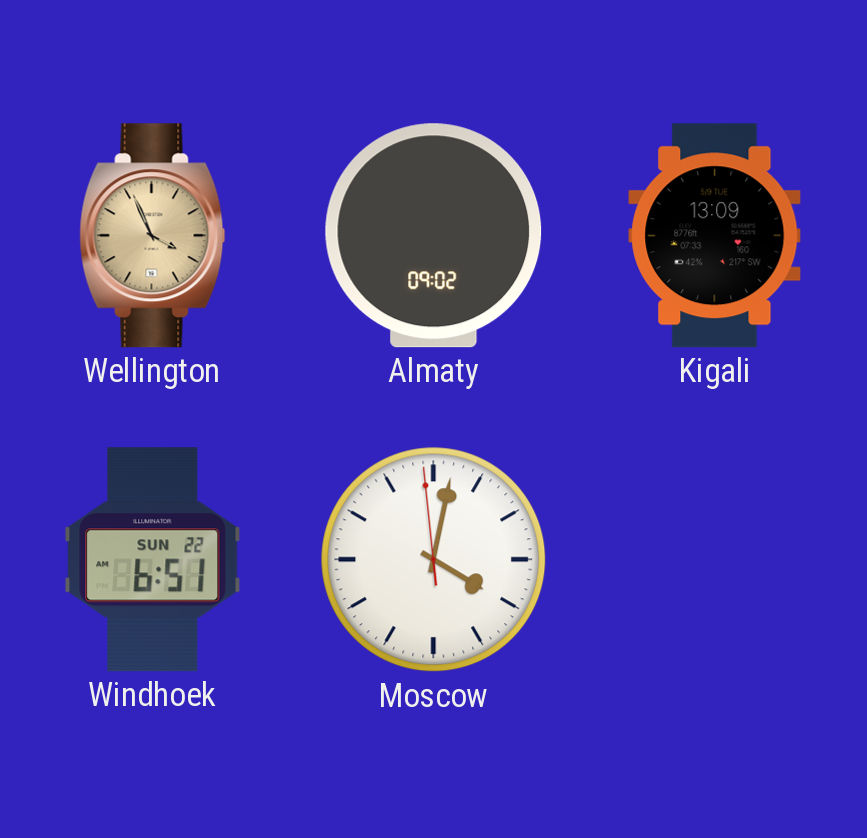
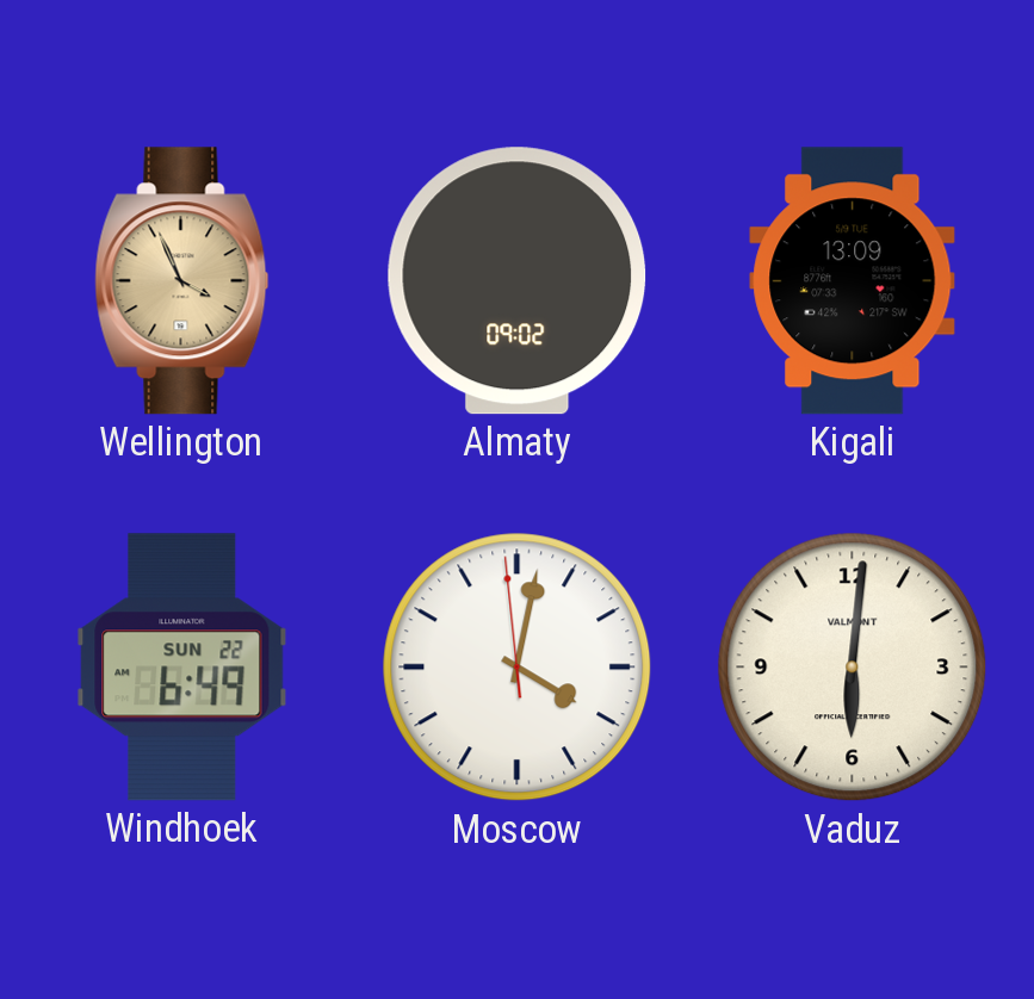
Windhoek: 6:51 -> 6:49
Vaduz: none -> 6:01
